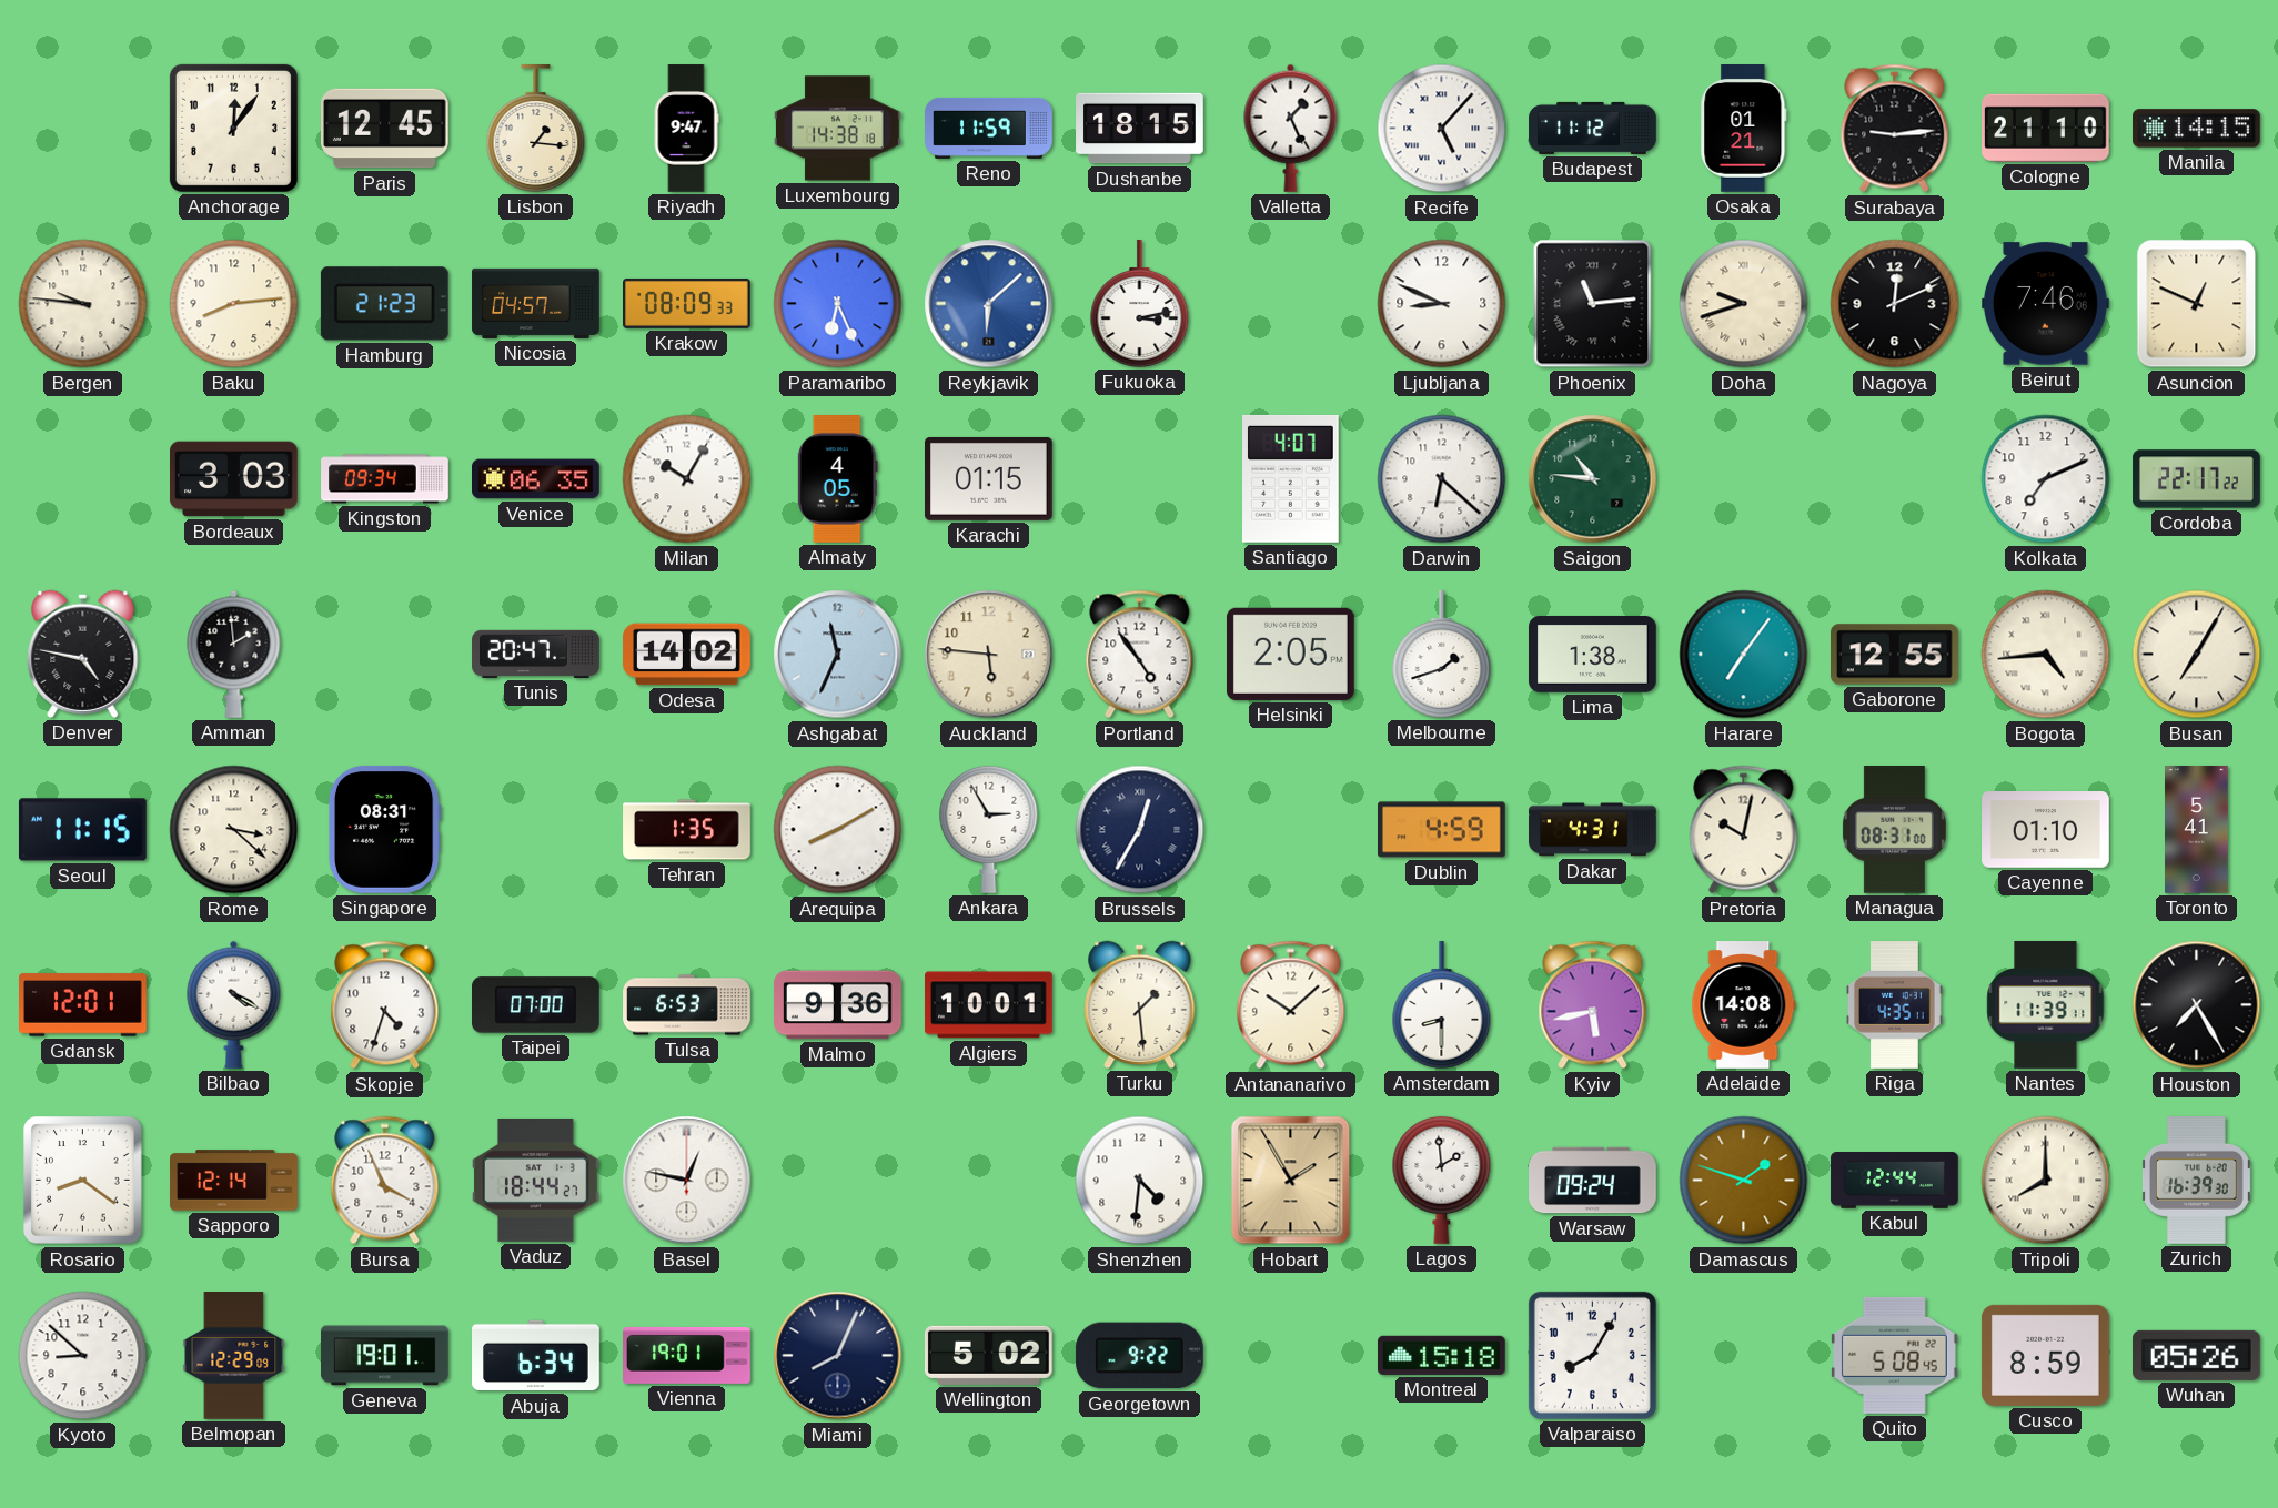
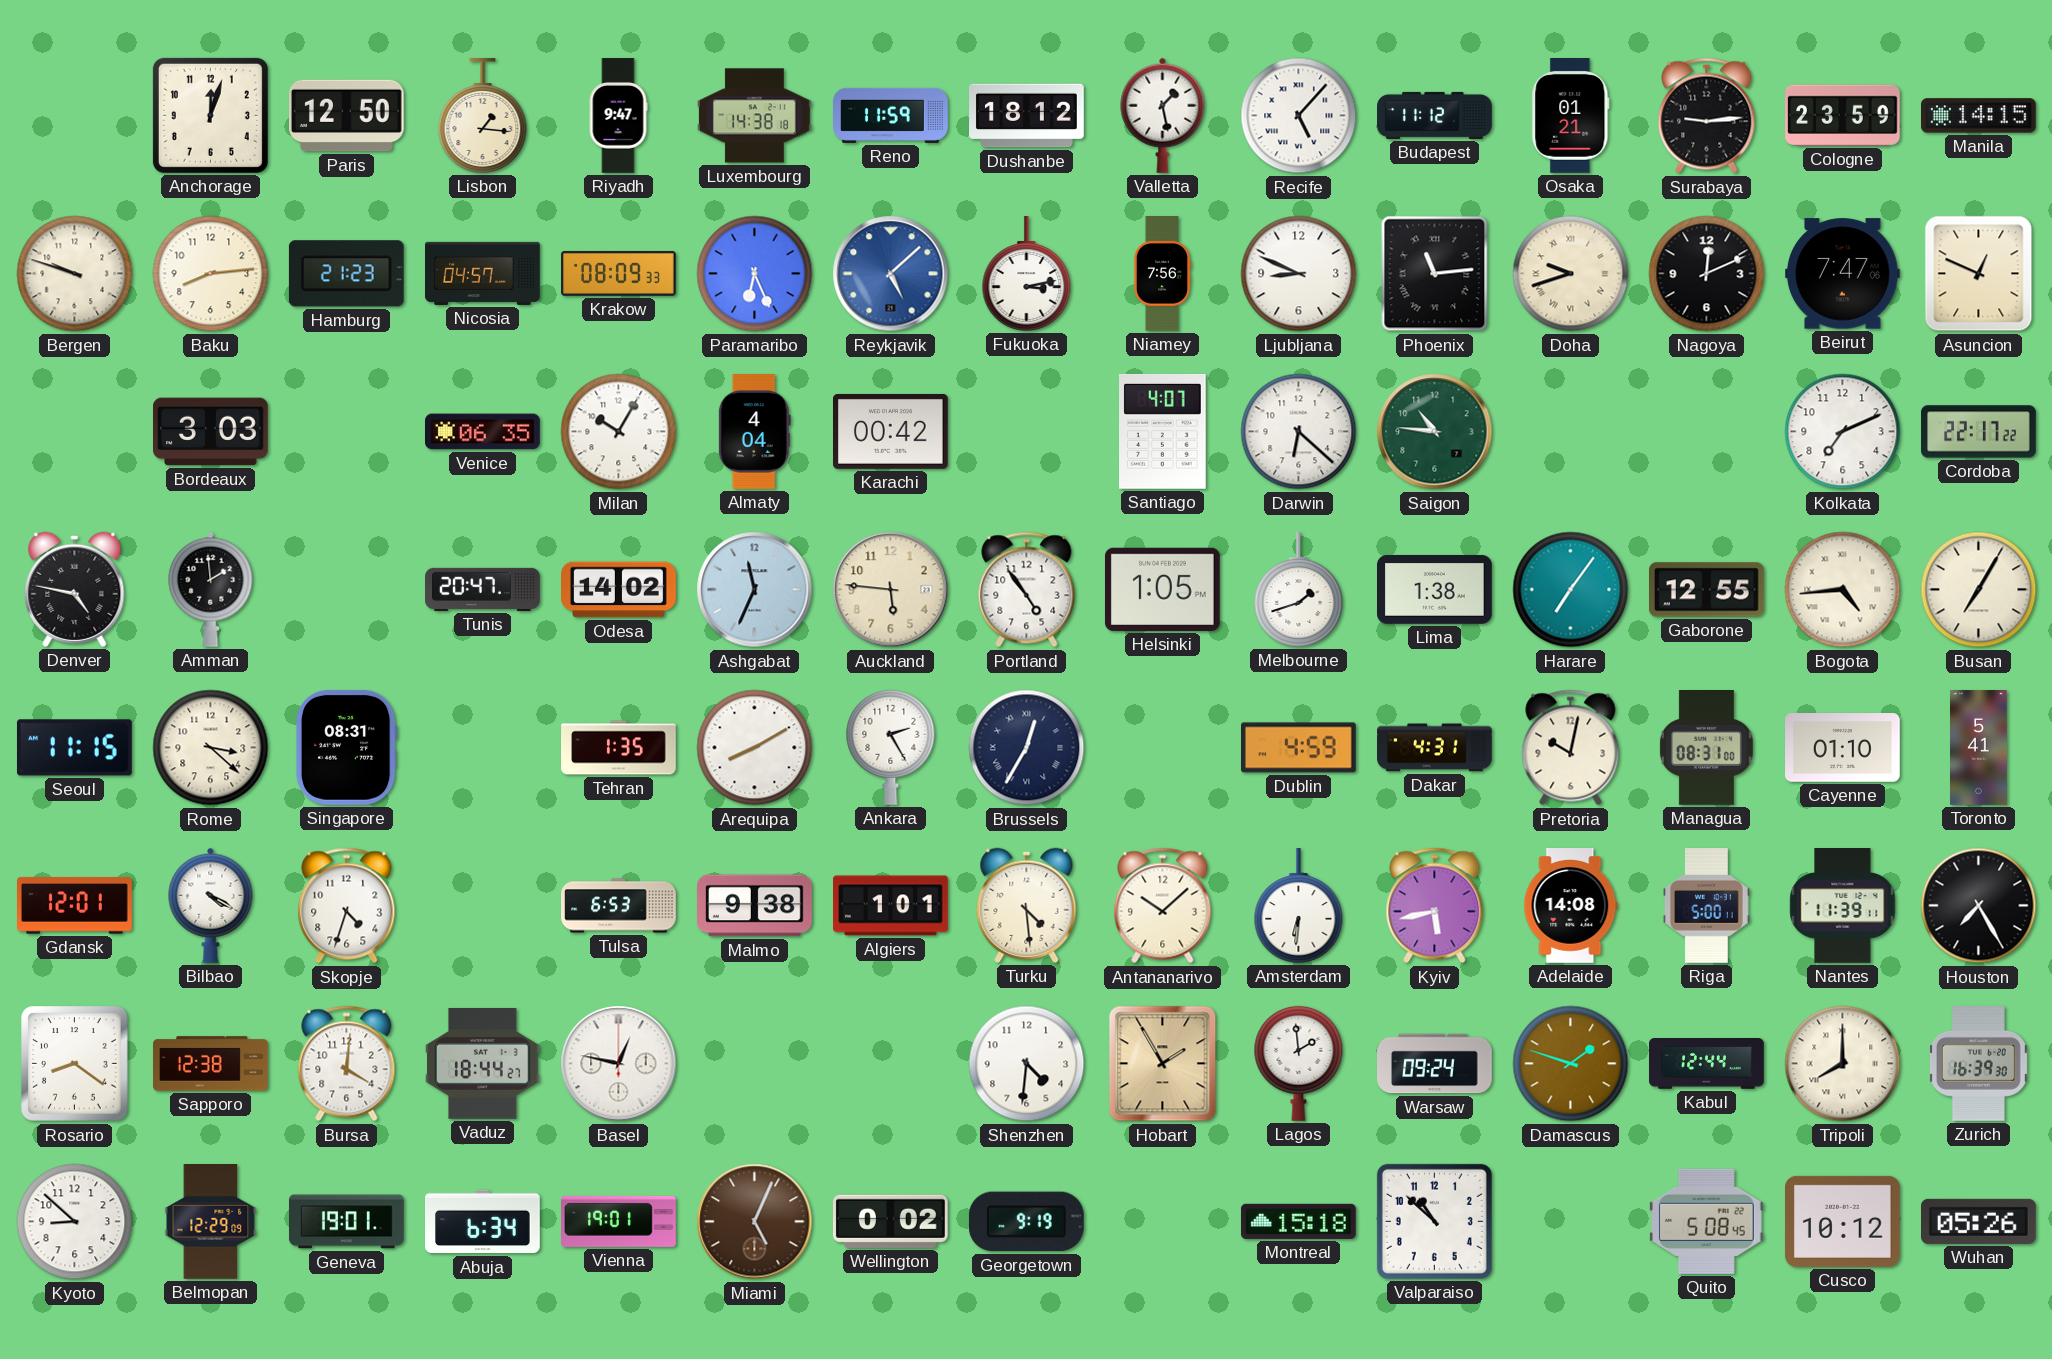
Anchorage: 12:06 -> 12:03
Paris: 12:45 -> 12:50
Dushanbe: 18:15 -> 18:12
Valletta: 1:26 -> 1:28
Cologne: 21:10 -> 23:59
Bergen: 9:46 -> 9:48
Reykjavik: 6:08 -> 5:08
Niamey: none -> 7:56
Beirut: 7:46 -> 7:47
Kingston: 09:34 -> none
Almaty: 4:05 -> 4:04
Karachi: 01:15 -> 00:42
Helsinki: 2:05 -> 1:05
Ankara: 2:55 -> 2:25
Taipei: 07:00 -> none
Malmo: 9:36 -> 9:38
Algiers: 10:01 -> 1:01
Turku: 1:29 -> 4:29
Amsterdam: 8:30 -> 6:31
Riga: 4:35 -> 5:00
Sapporo: 12:14 -> 12:38
Bursa: 3:56 -> 4:01
Miami: 8:04 -> 5:04
Miami dial: navy -> brown
Wellington: 5:02 -> 0:02
Georgetown: 9:22 -> 9:19
Valparaiso: 8:05 -> 10:52
Cusco: 8:59 -> 10:12
